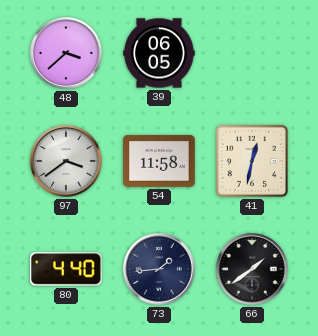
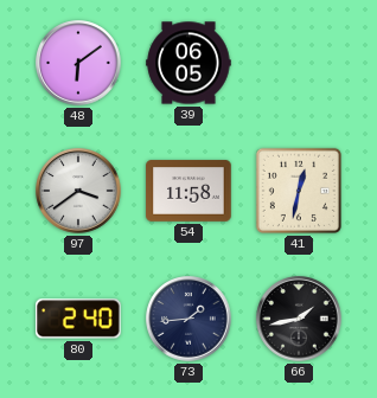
48: 3:38 -> 6:09
80: 4:40 -> 2:40
66: 1:39 -> 1:43
